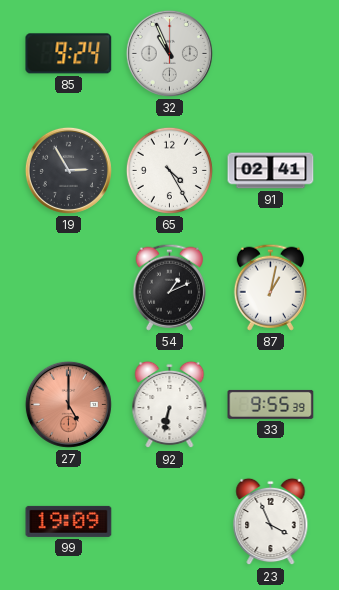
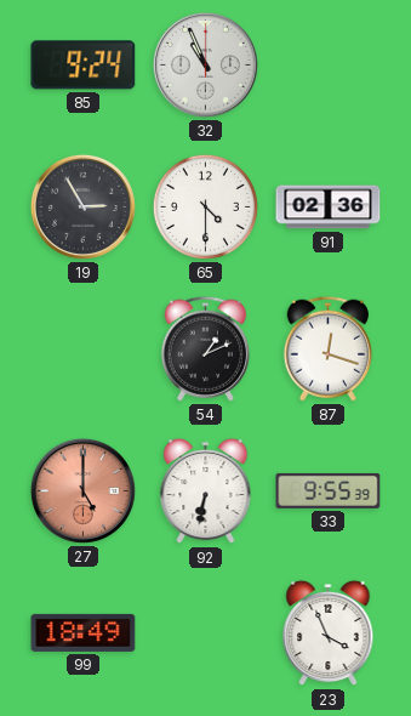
65: 4:25 -> 4:30
91: 02:41 -> 02:36
87: 1:02 -> 12:18
99: 19:09 -> 18:49
